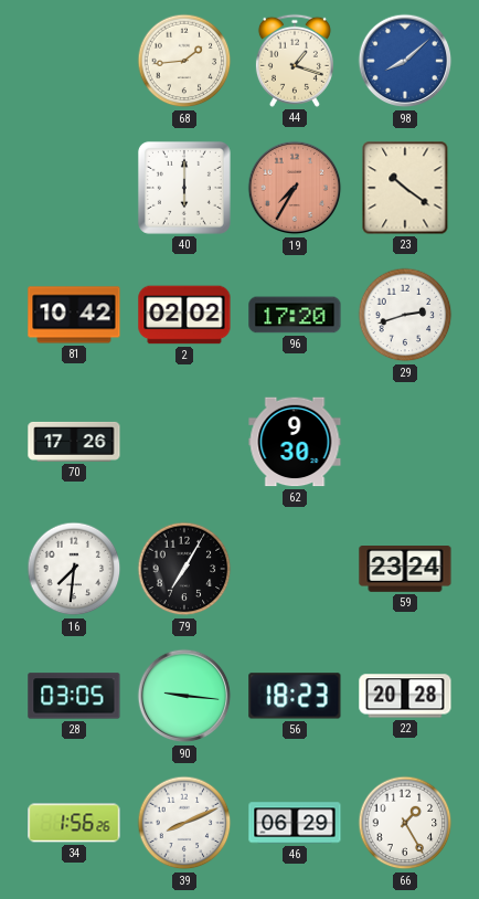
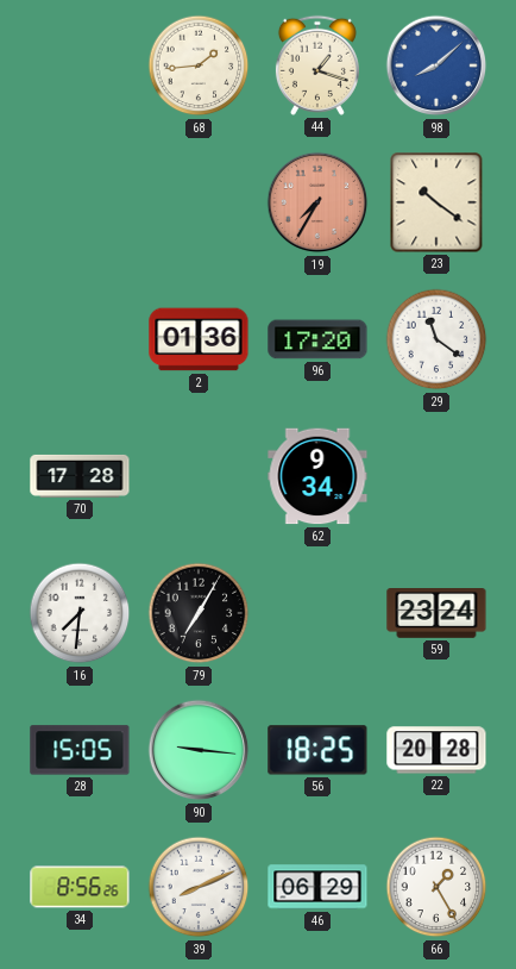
40: 6:00 -> none
81: 10:42 -> none
2: 02:02 -> 01:36
29: 2:42 -> 11:21
70: 17:26 -> 17:28
62: 9:30 -> 9:34
28: 03:05 -> 15:05
56: 18:23 -> 18:25
34: 1:56 -> 8:56
